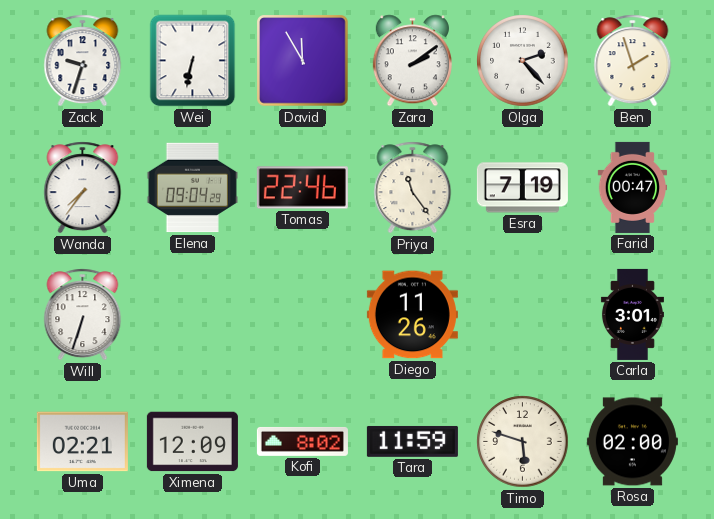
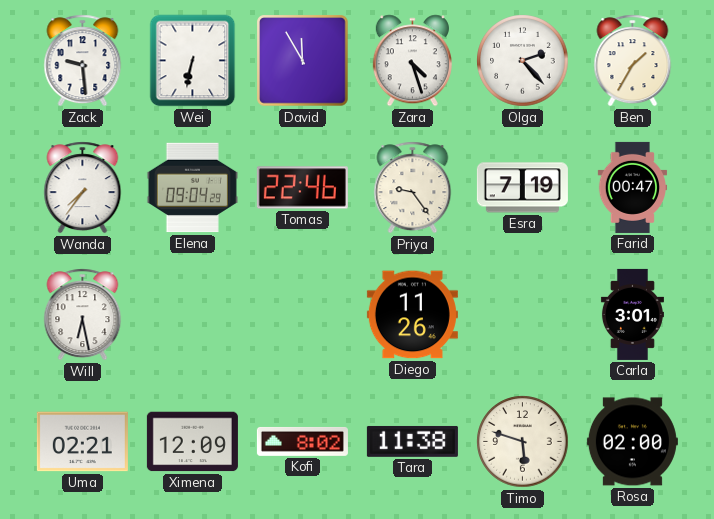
Zack: 9:33 -> 9:29
Zara: 2:09 -> 4:27
Ben: 1:57 -> 1:35
Priya: 11:24 -> 9:24
Will: 6:33 -> 6:28
Tara: 11:59 -> 11:38
